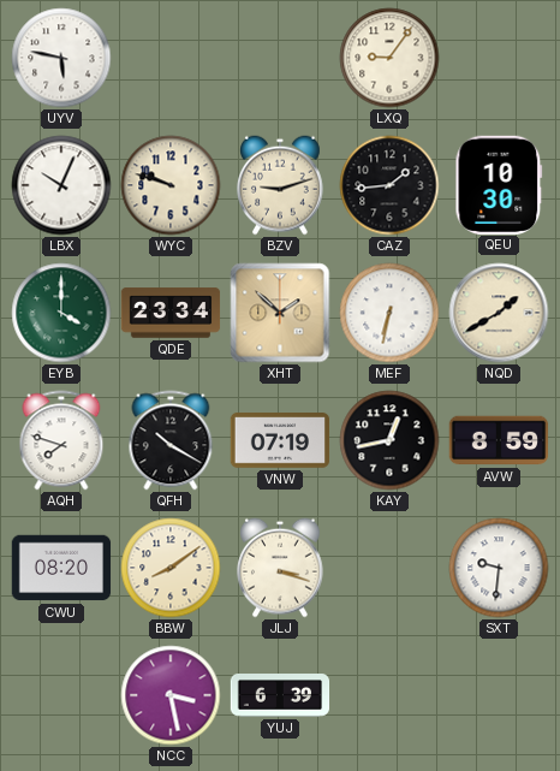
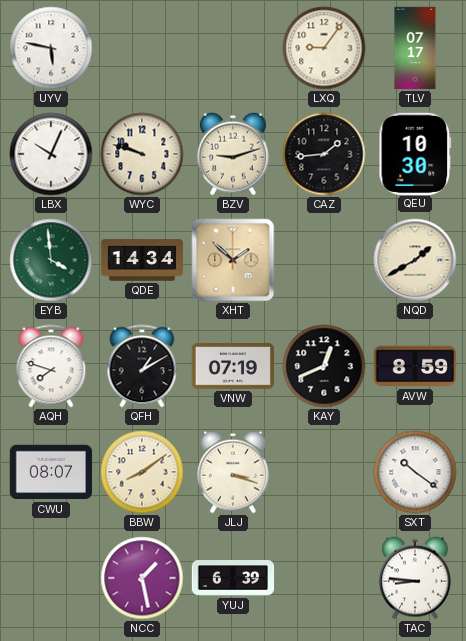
TLV: none -> 07:17
EYB: 4:00 -> 3:59
QDE: 23:34 -> 14:34
MEF: 6:32 -> none
QFH: 10:20 -> 1:10
KAY: 12:43 -> 12:41
CWU: 08:20 -> 08:07
SXT: 9:31 -> 10:21
NCC: 3:28 -> 1:28
TAC: none -> 8:46
